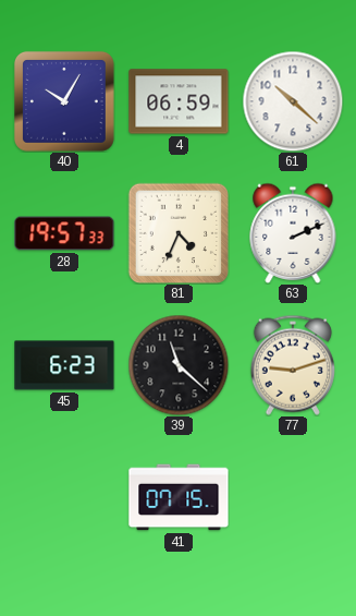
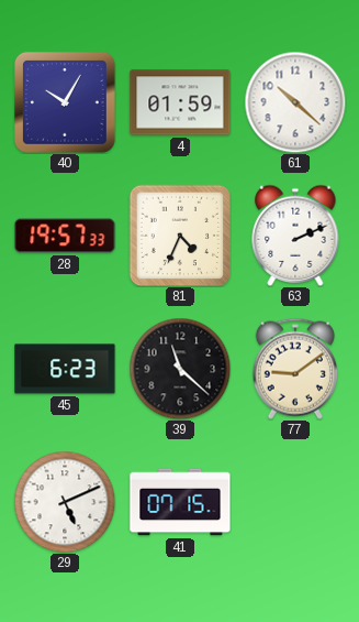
4: 06:59 -> 01:59
77: 9:12 -> 9:09
29: none -> 5:11
